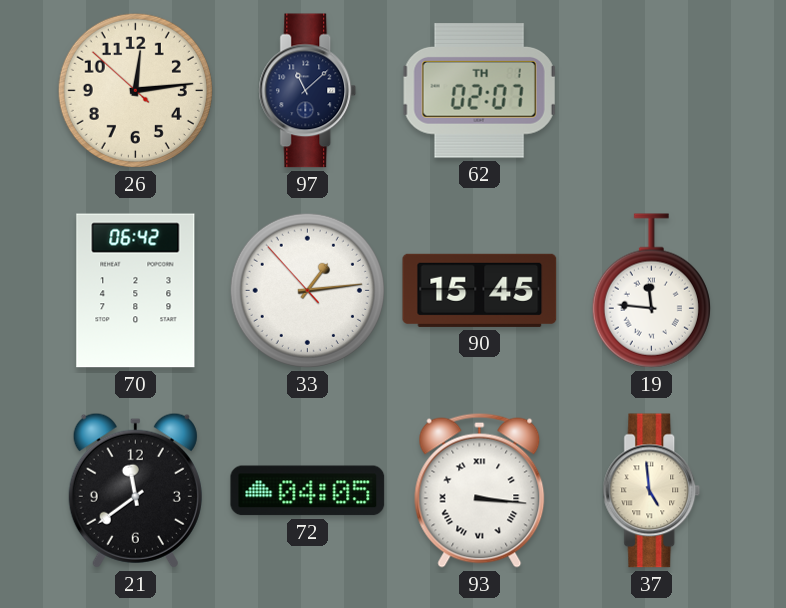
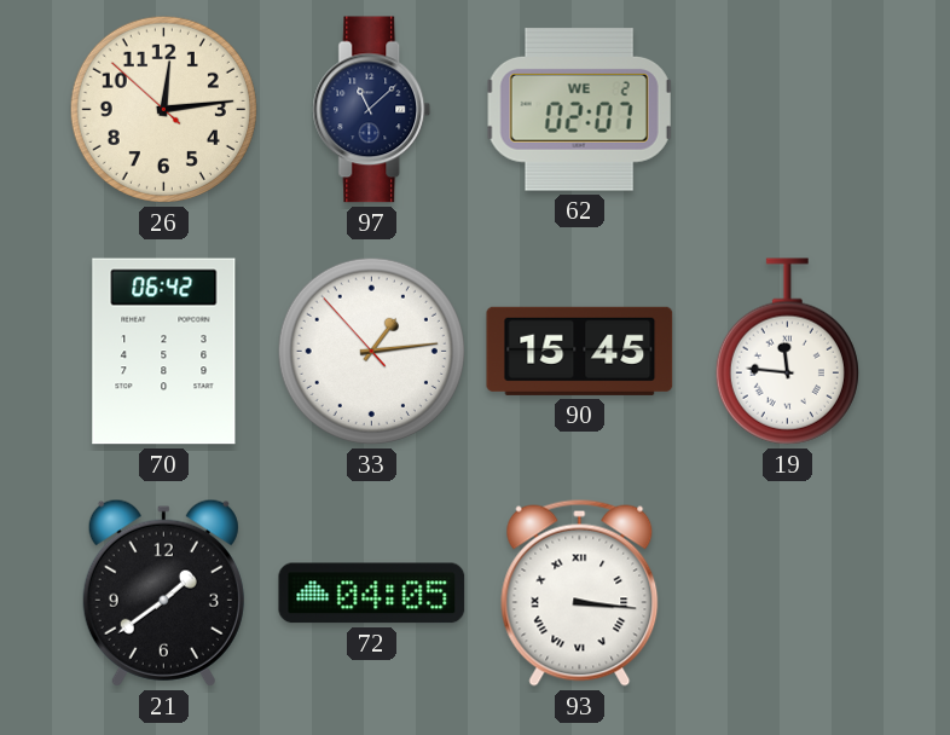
62 date: TH 1 -> WE 2
21: 11:39 -> 1:39
37: 4:59 -> none
